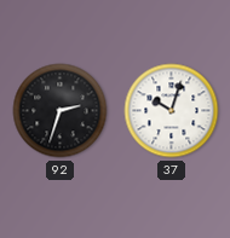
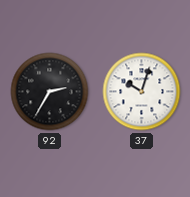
92: 2:33 -> 2:35
